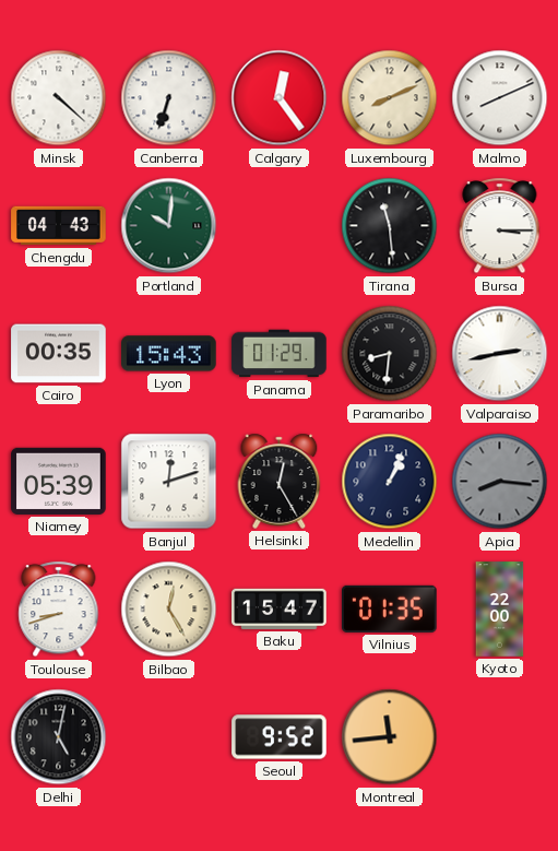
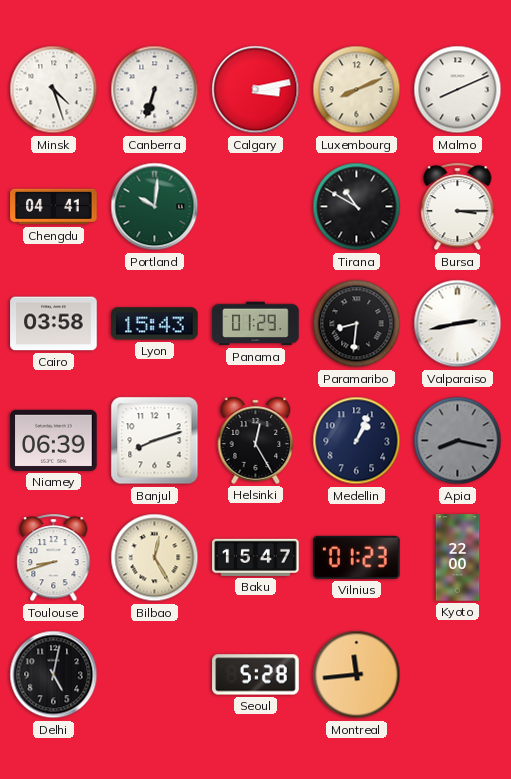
Minsk: 4:22 -> 4:27
Calgary: 12:24 -> 3:13
Chengdu: 04:43 -> 04:41
Tirana: 11:29 -> 10:50
Cairo: 00:35 -> 03:58
Niamey: 05:39 -> 06:39
Banjul: 12:12 -> 8:12
Apia: 8:16 -> 8:17
Vilnius: 01:35 -> 01:23
Seoul: 9:52 -> 5:28
